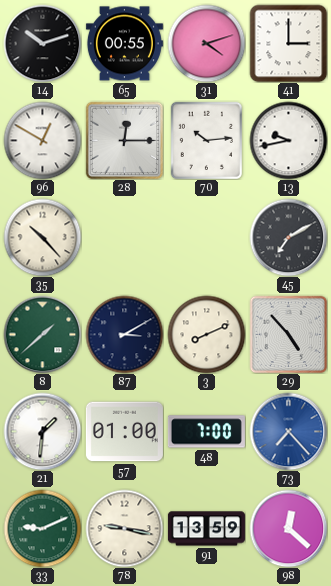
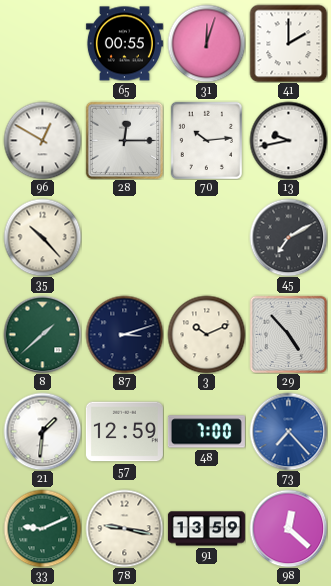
14: 10:12 -> none
31: 4:12 -> 12:03
41: 3:00 -> 2:00
87: 3:10 -> 3:12
3: 8:11 -> 10:11
57: 01:00 -> 12:59
